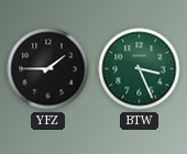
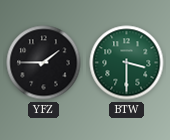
BTW: 3:26 -> 3:30
